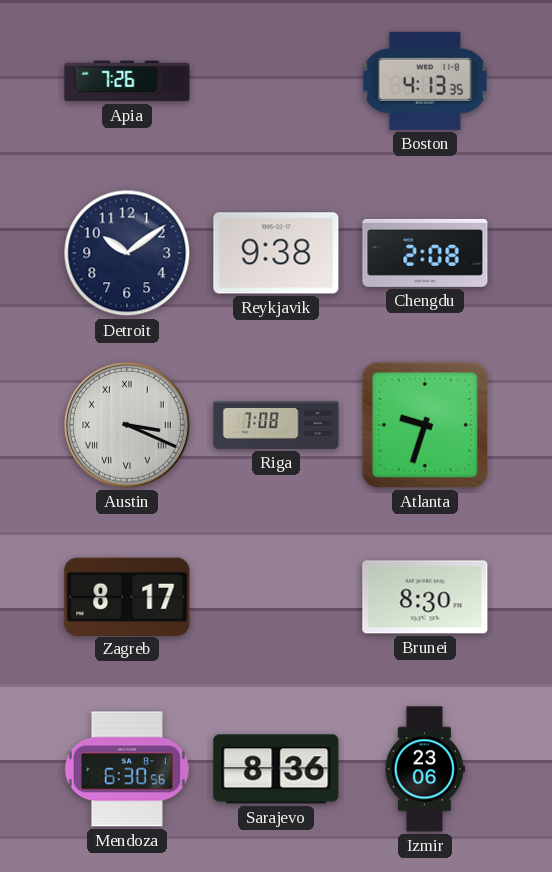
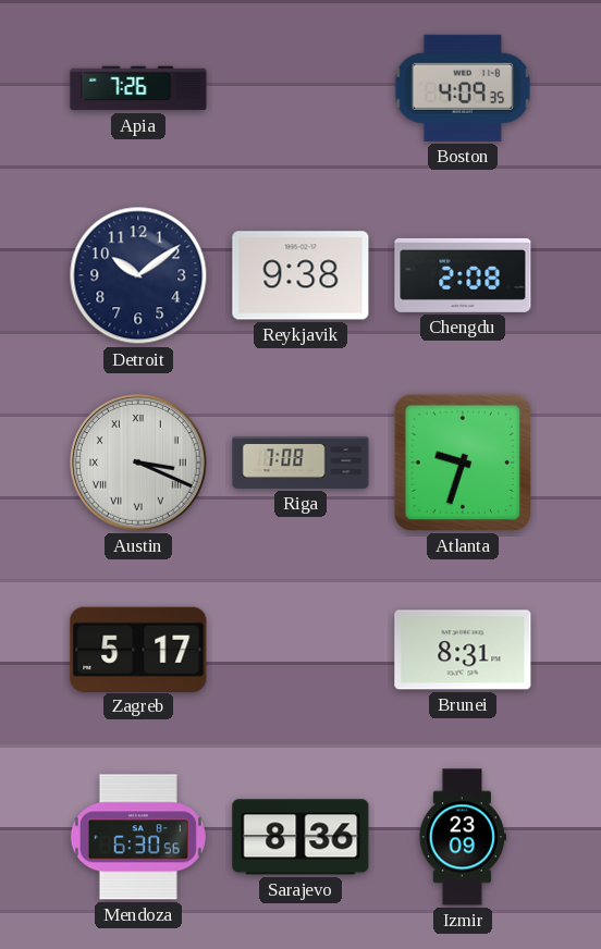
Boston: 4:13 -> 4:09
Zagreb: 8:17 -> 5:17
Brunei: 8:30 -> 8:31
Izmir: 23:06 -> 23:09
